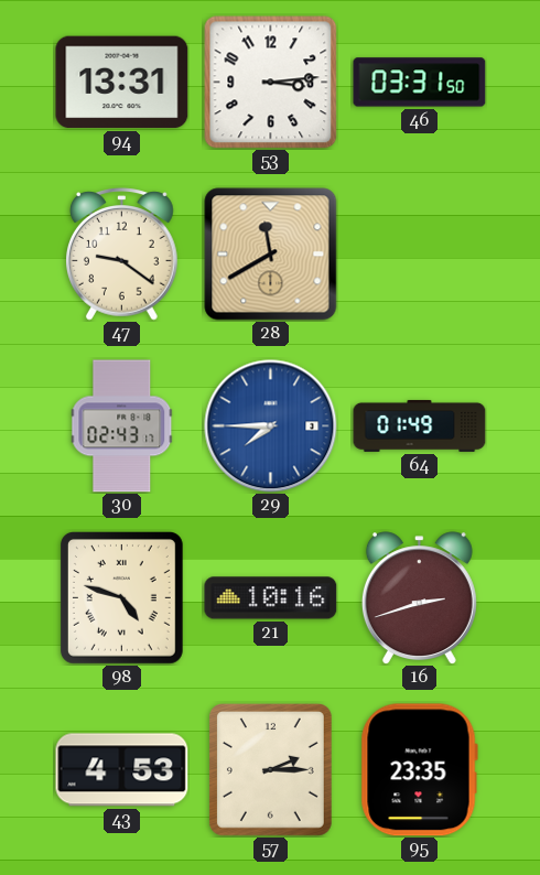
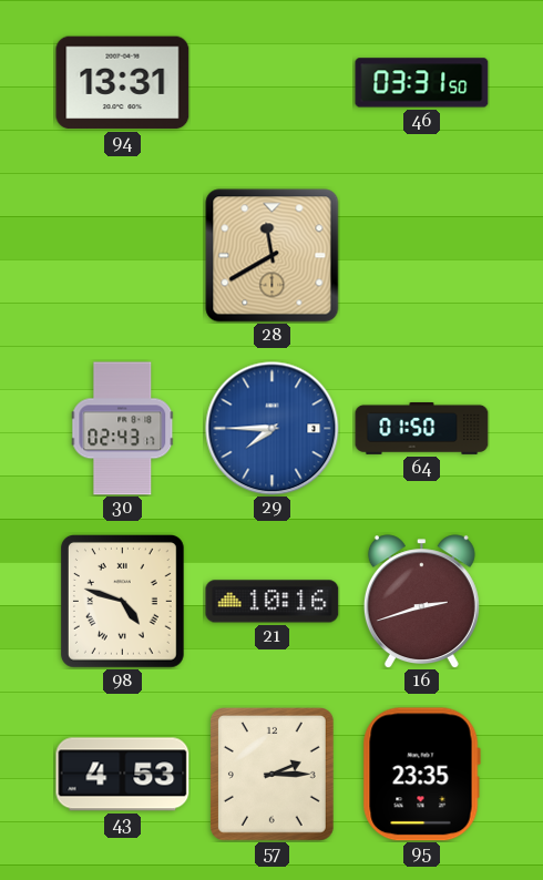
53: 3:14 -> none
47: 9:21 -> none
64: 01:49 -> 01:50
